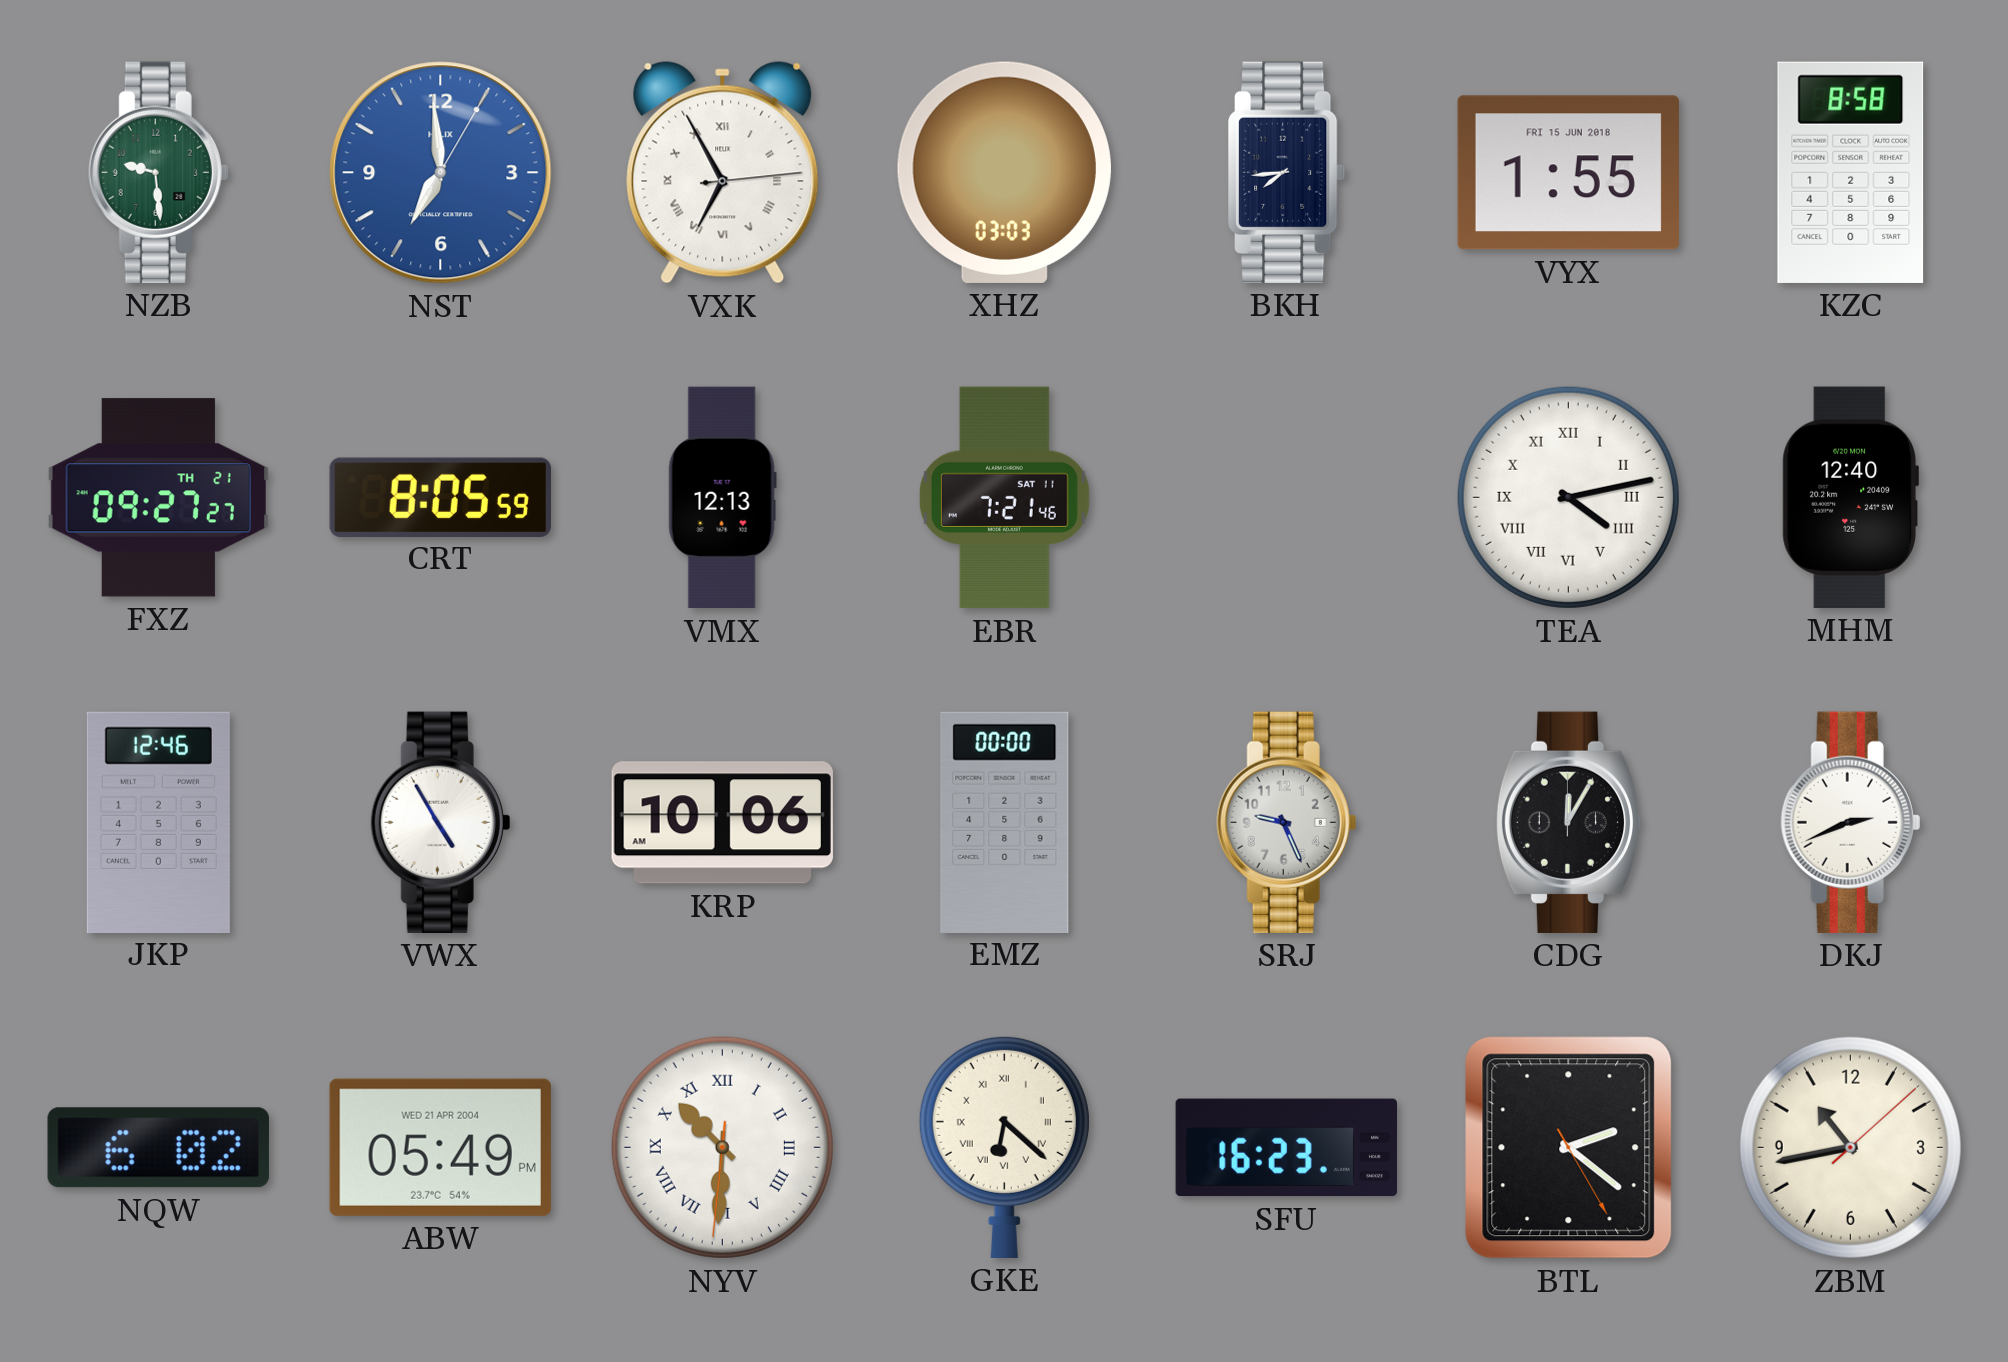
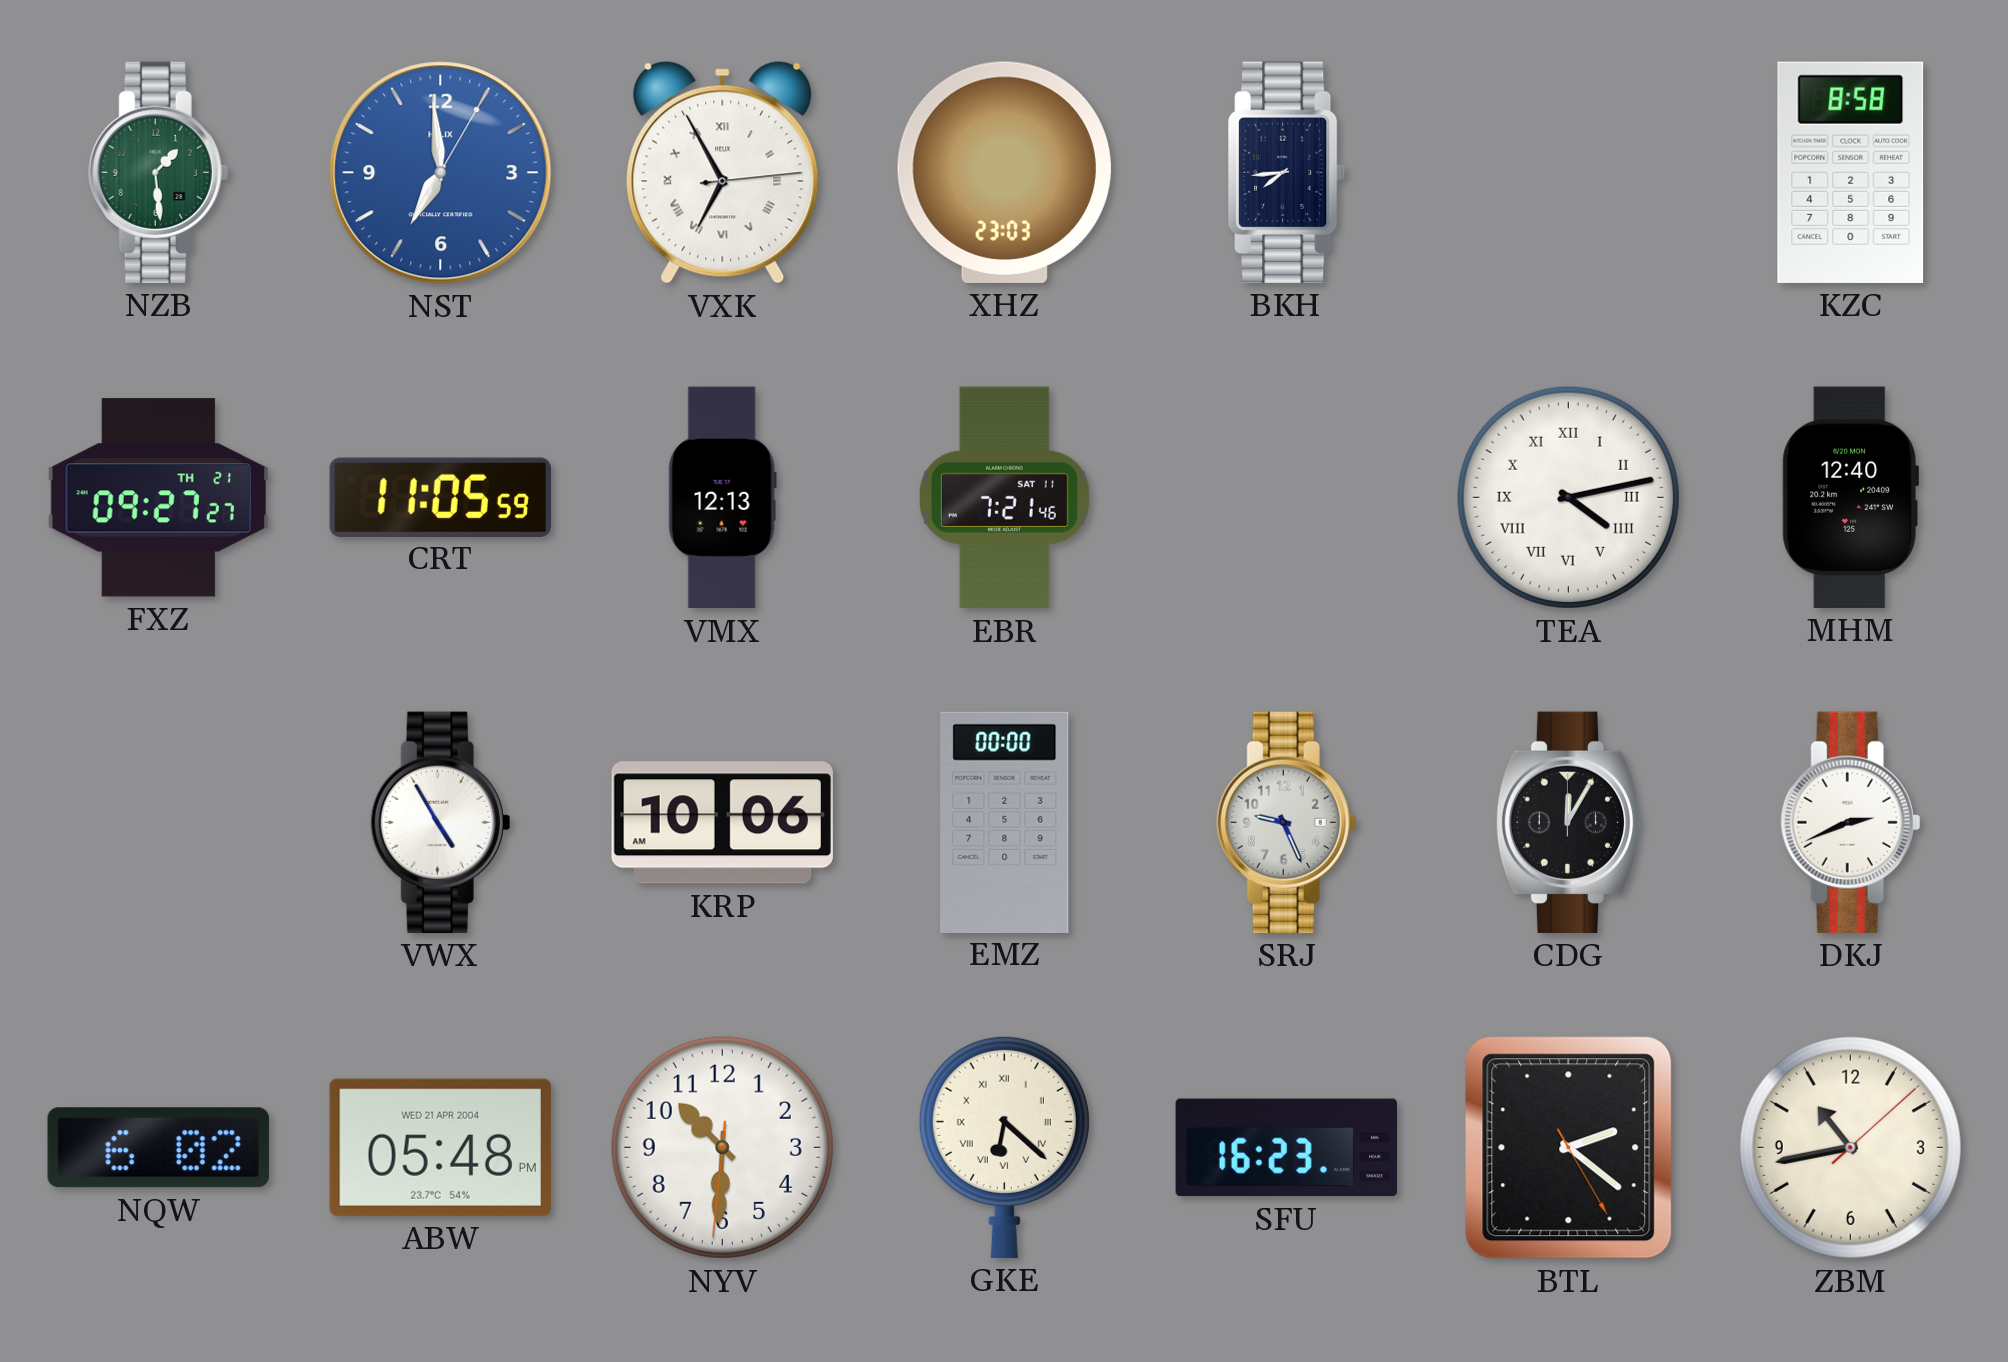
NZB: 9:29 -> 1:29
XHZ: 03:03 -> 23:03
VYX: 1:55 -> none
CRT: 8:05 -> 11:05
JKP: 12:46 -> none
ABW: 05:49 -> 05:48
NYV numerals: Roman -> Arabic
